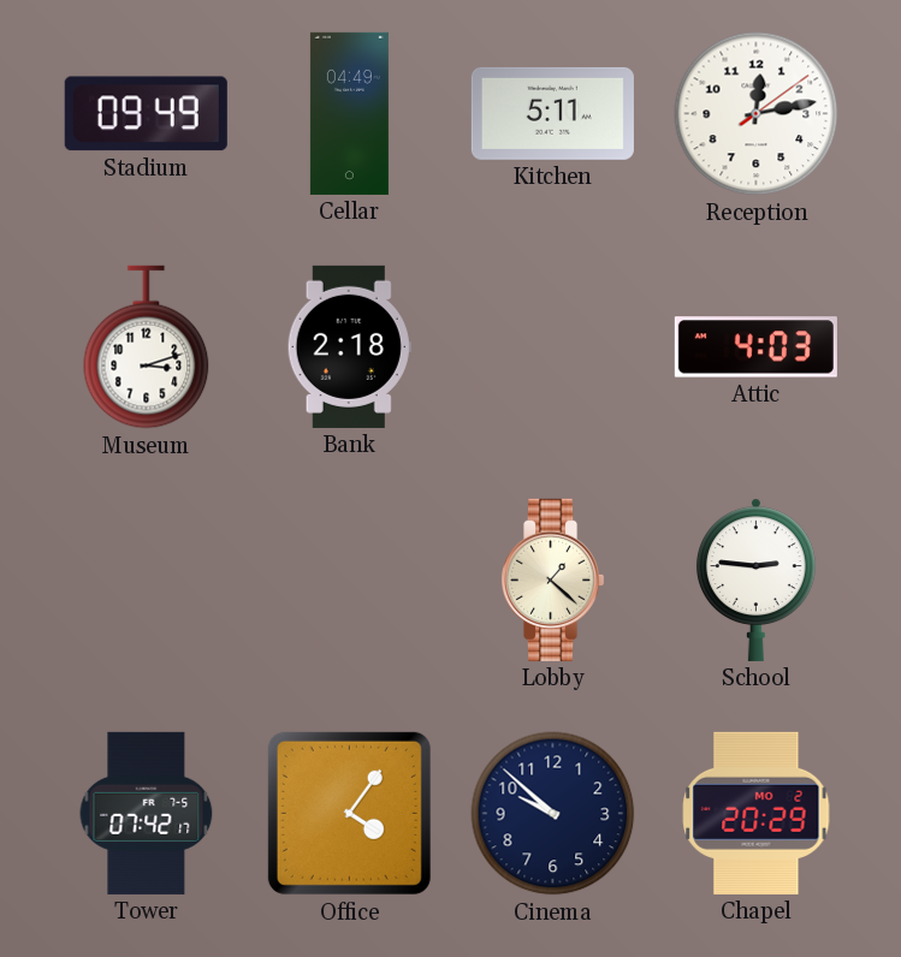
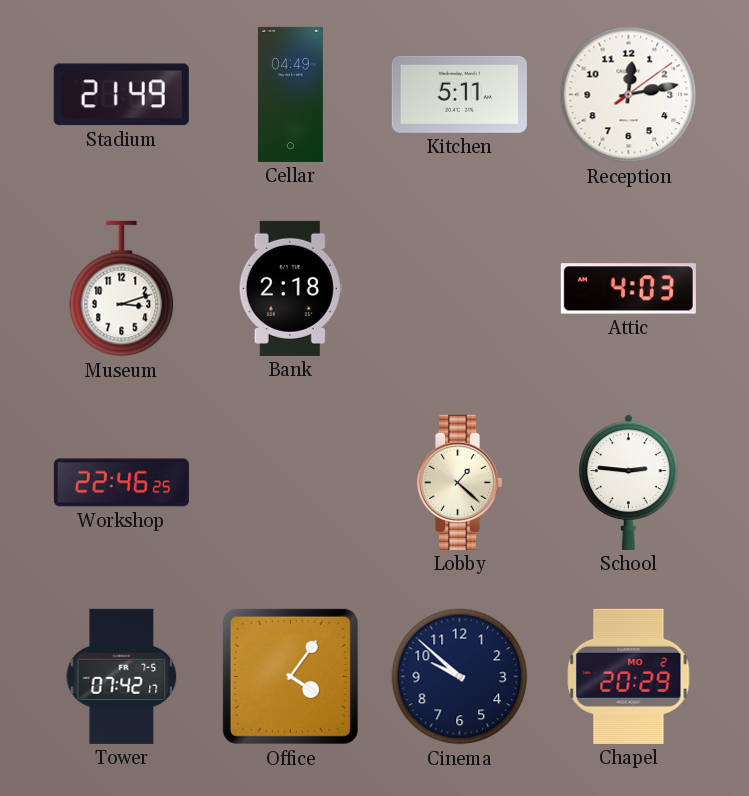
Stadium: 09:49 -> 21:49
Workshop: none -> 22:46
